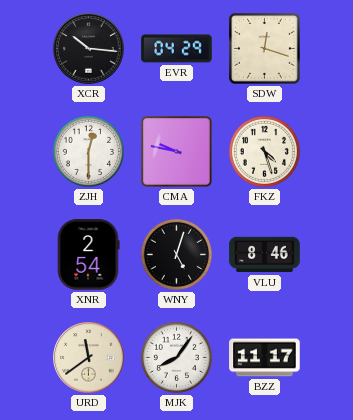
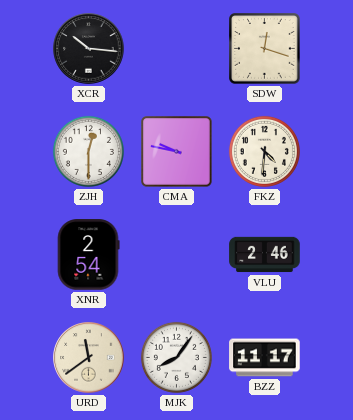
EVR: 04:29 -> none
FKZ: 4:27 -> 4:31
WNY: 5:03 -> none
VLU: 8:46 -> 2:46
